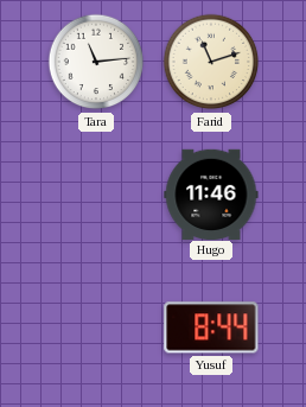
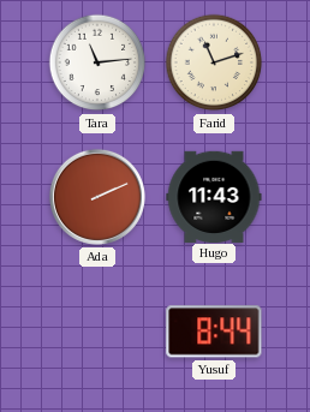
Ada: none -> 2:11
Hugo: 11:46 -> 11:43
